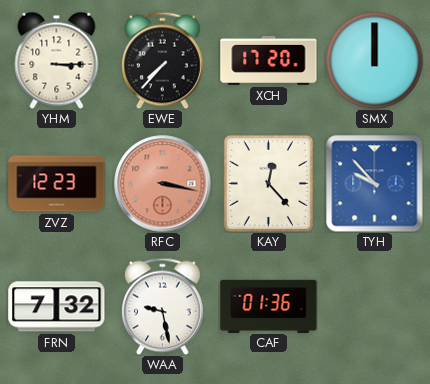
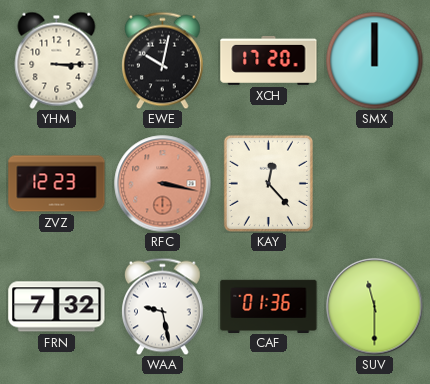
EWE: 7:37 -> 10:02
TYH: 9:53 -> none
SUV: none -> 11:30
